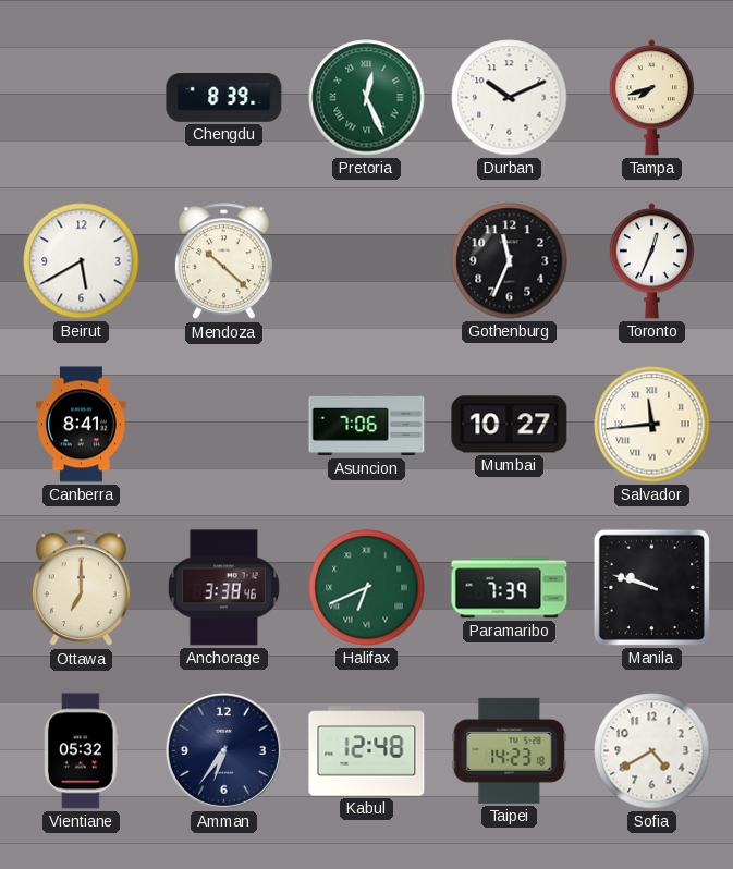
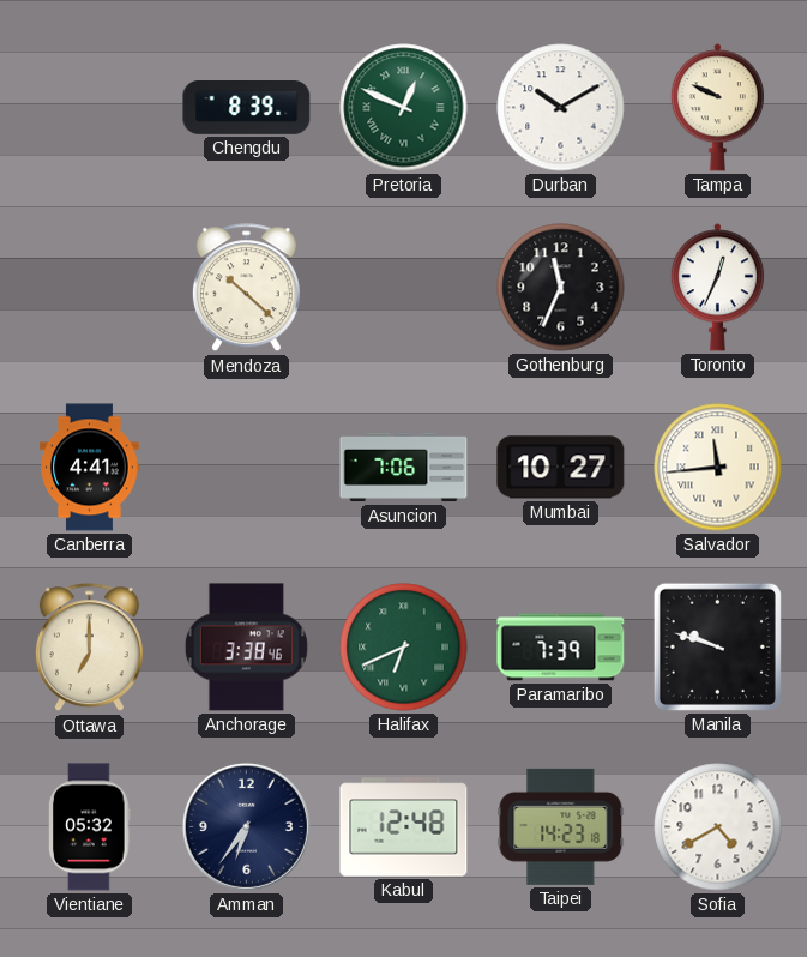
Pretoria: 12:26 -> 12:49
Durban: 10:11 -> 10:10
Tampa: 7:42 -> 9:49
Beirut: 5:40 -> none
Canberra: 8:41 -> 4:41
